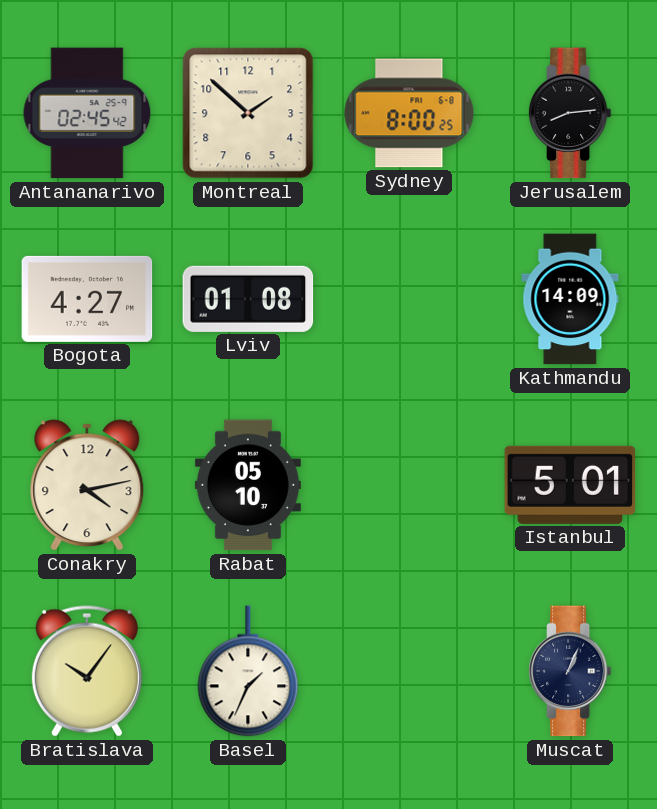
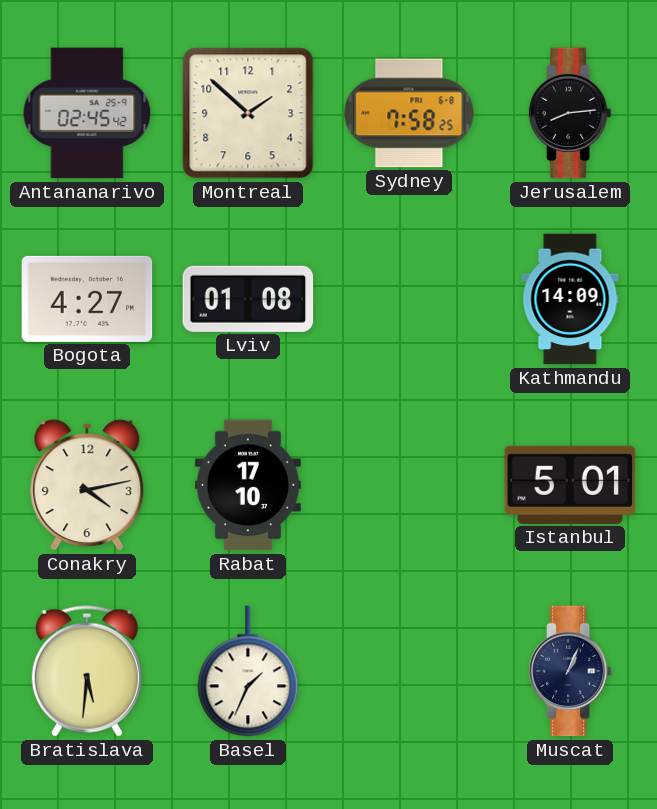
Sydney: 8:00 -> 7:58
Rabat: 05:10 -> 17:10
Bratislava: 10:06 -> 5:31
